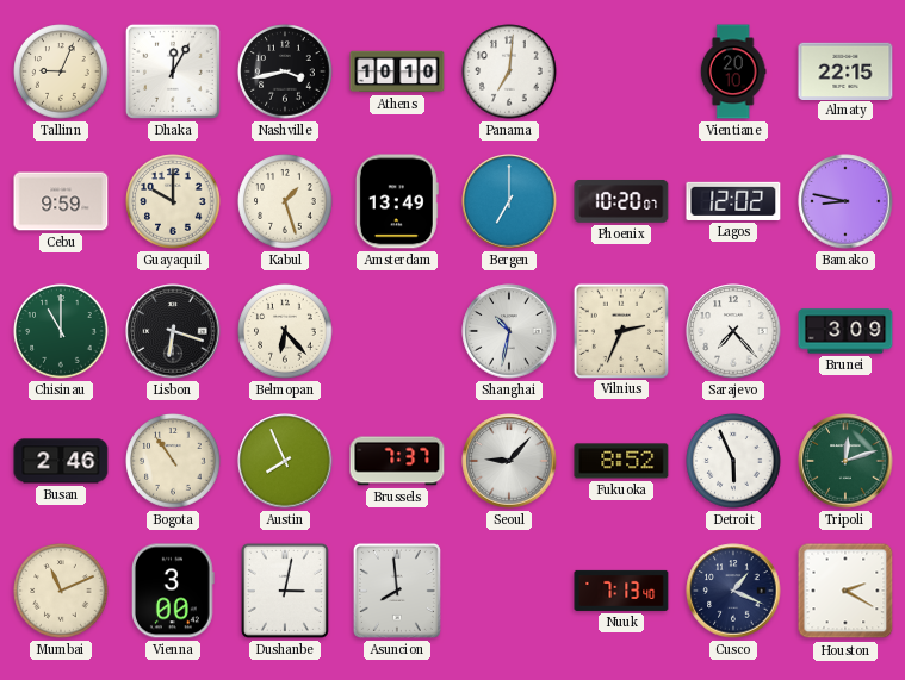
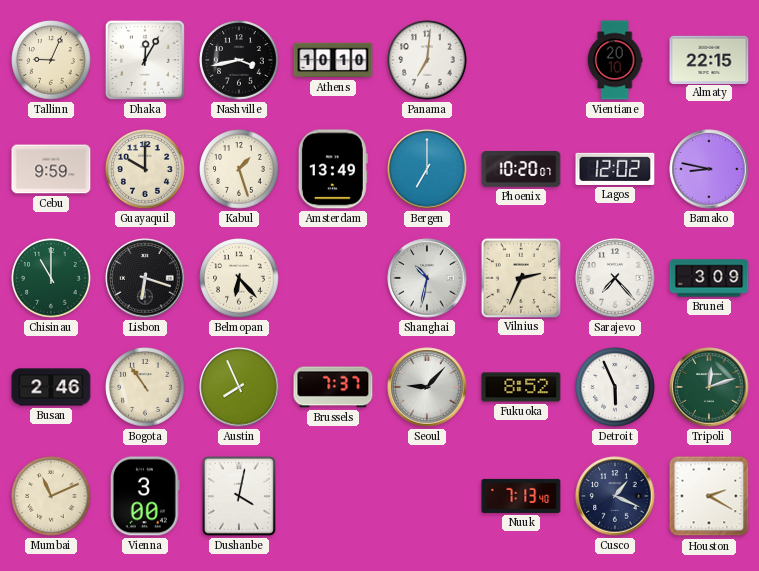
Dushanbe: 3:02 -> 4:02
Asuncion: 7:59 -> none
